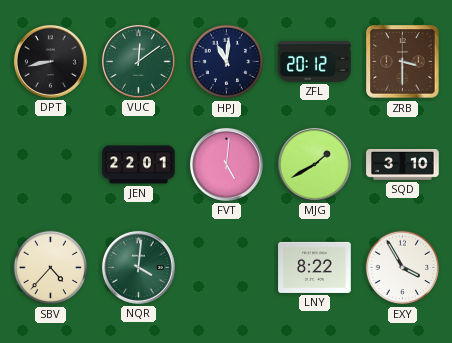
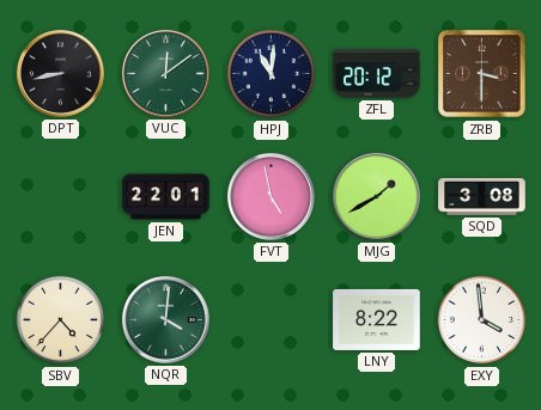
FVT: 5:01 -> 4:58
SQD: 3:10 -> 3:08
EXY: 3:55 -> 3:59
